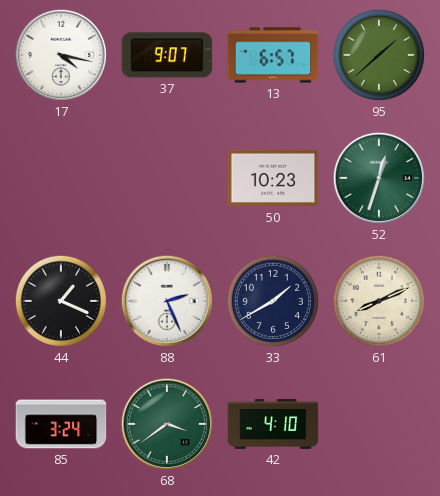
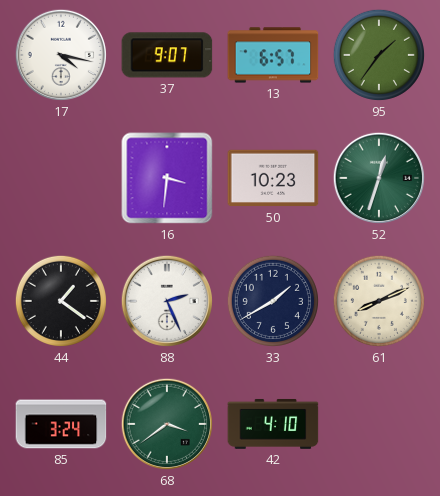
95: 1:38 -> 1:36
16: none -> 3:31
44: 1:19 -> 1:21
